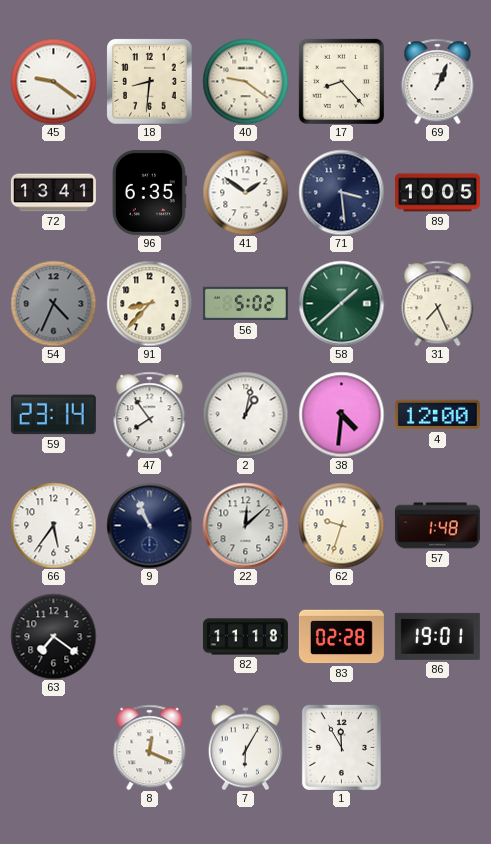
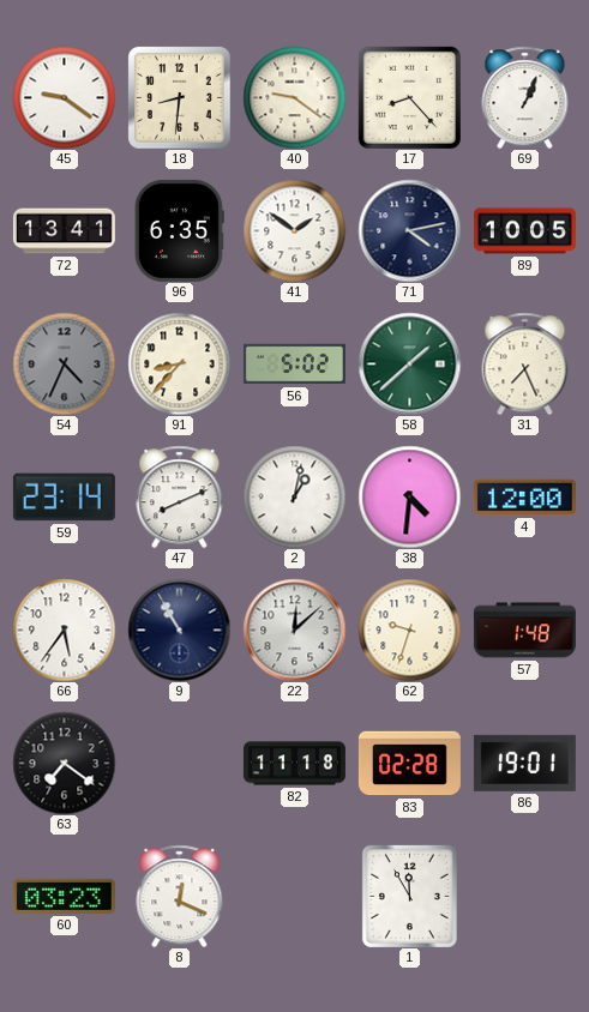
71: 3:29 -> 4:13
47: 7:54 -> 8:11
9: 10:56 -> 10:55
60: none -> 03:23
7: 6:05 -> none
